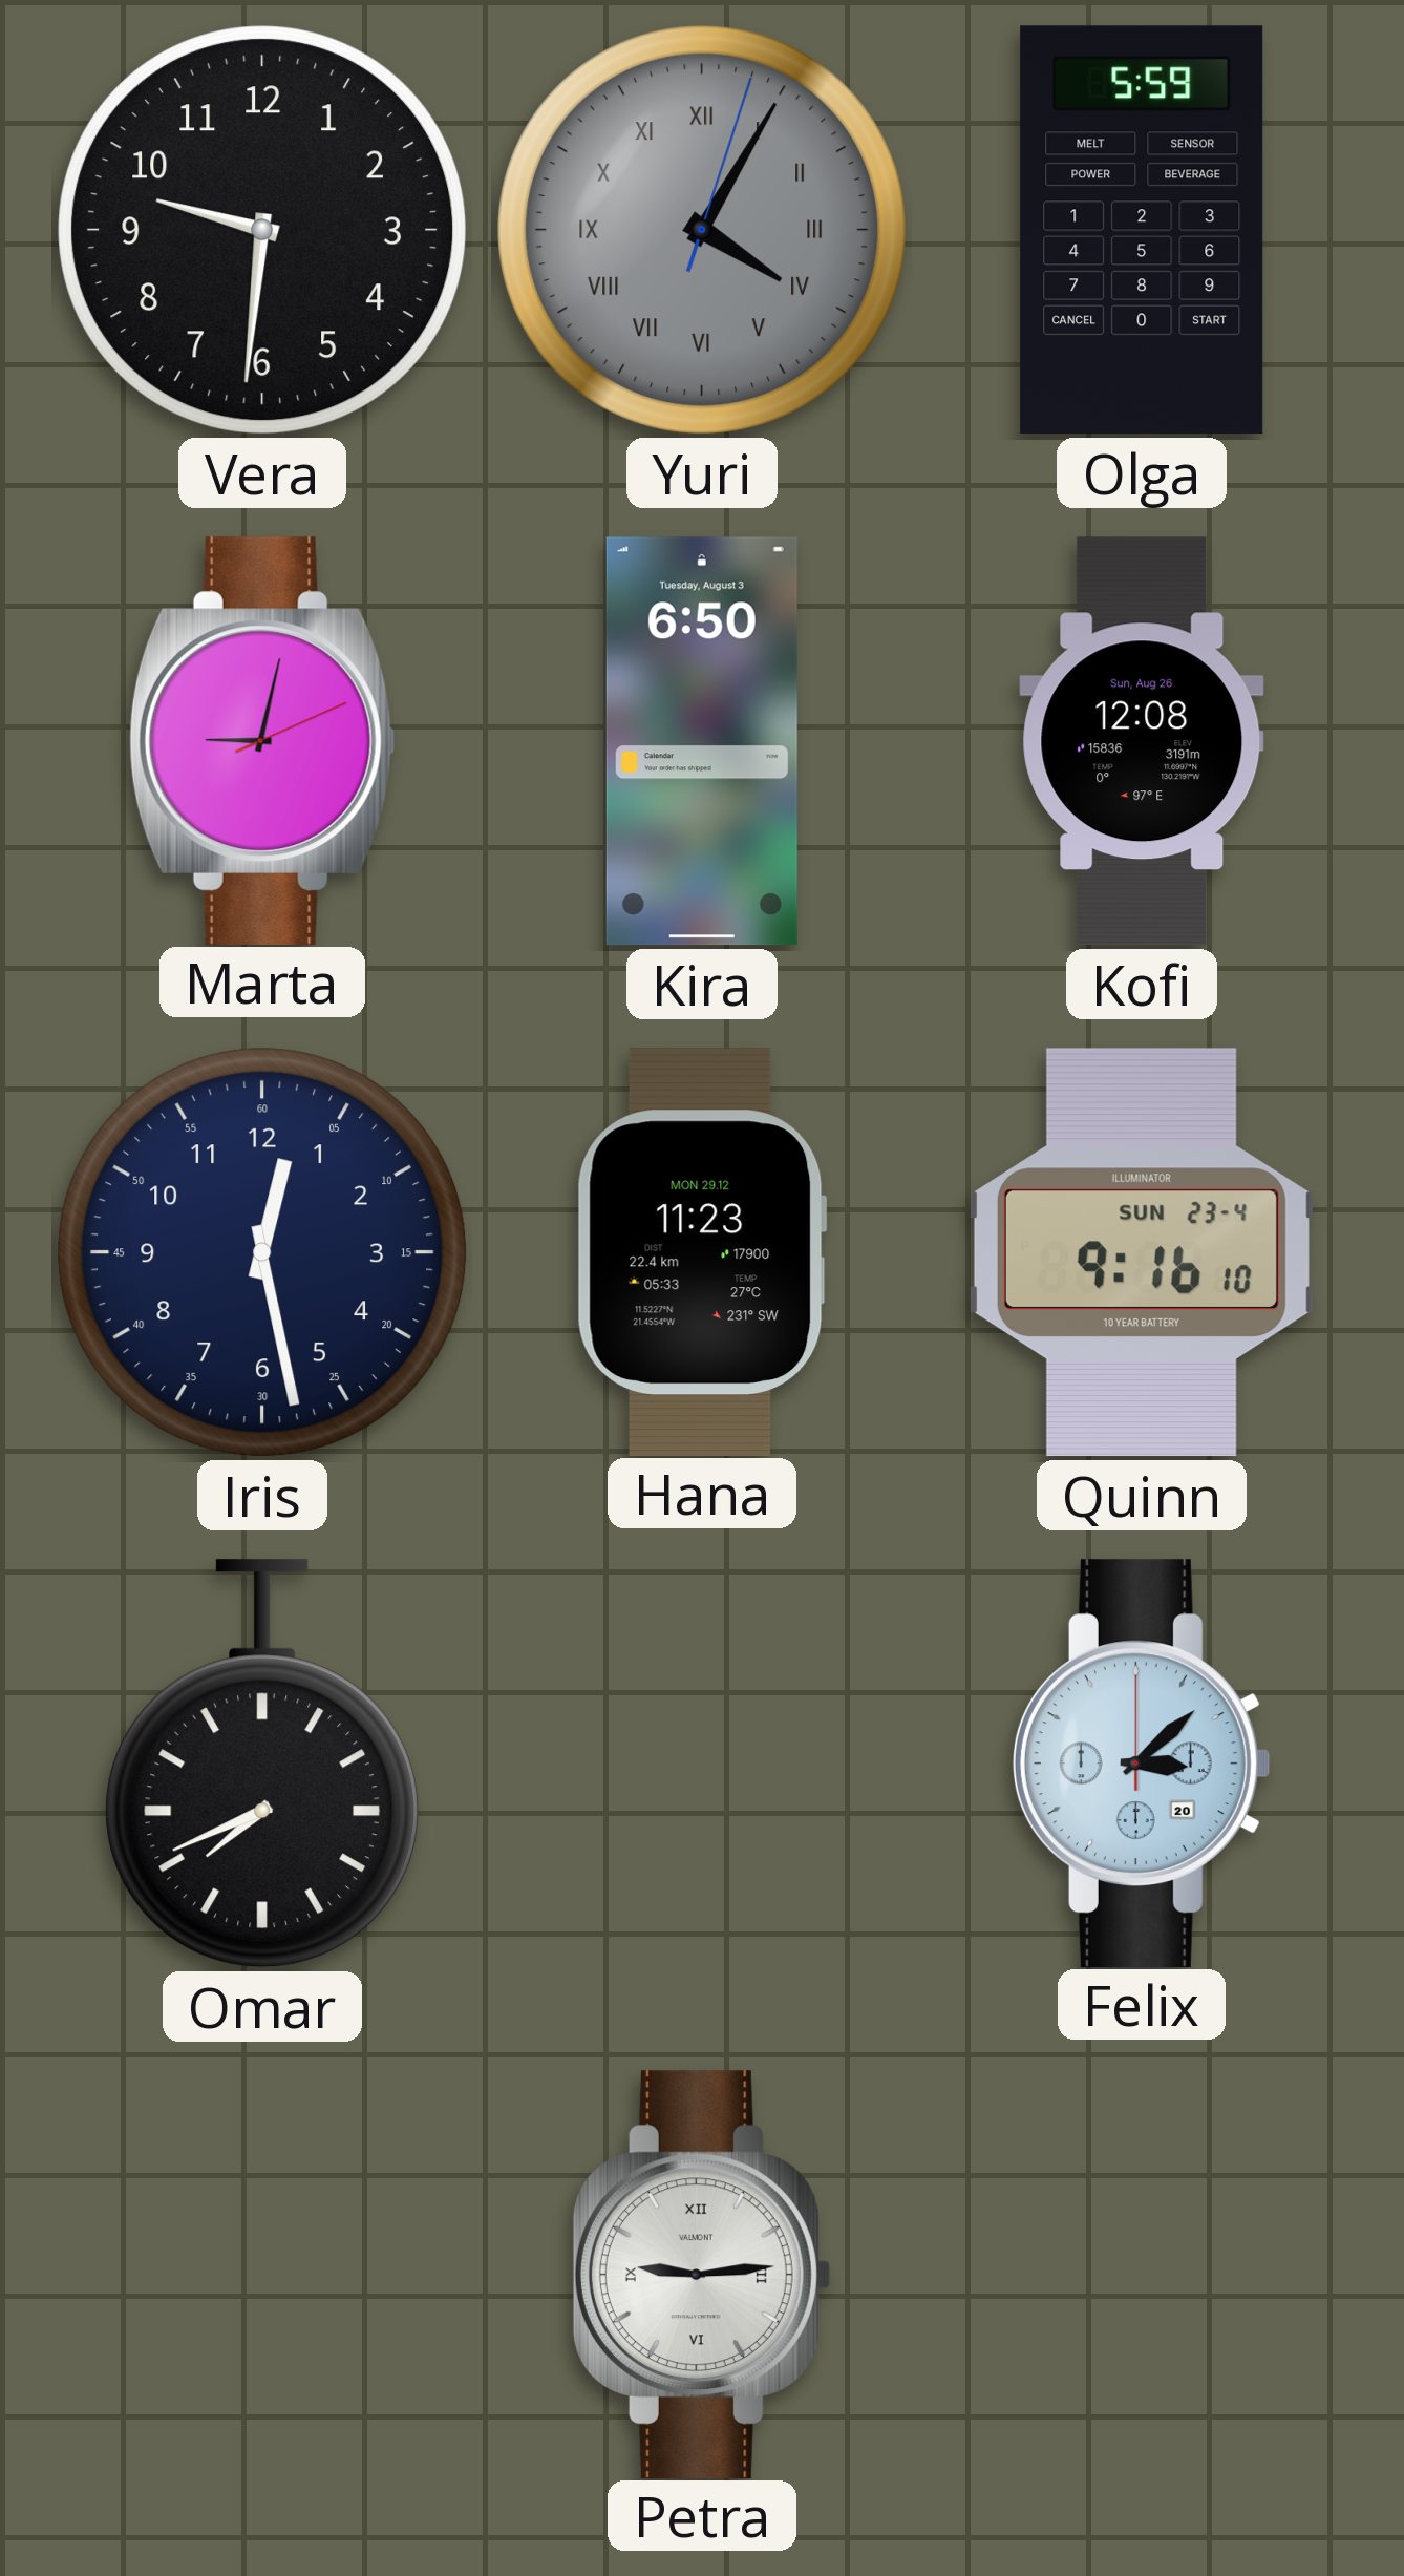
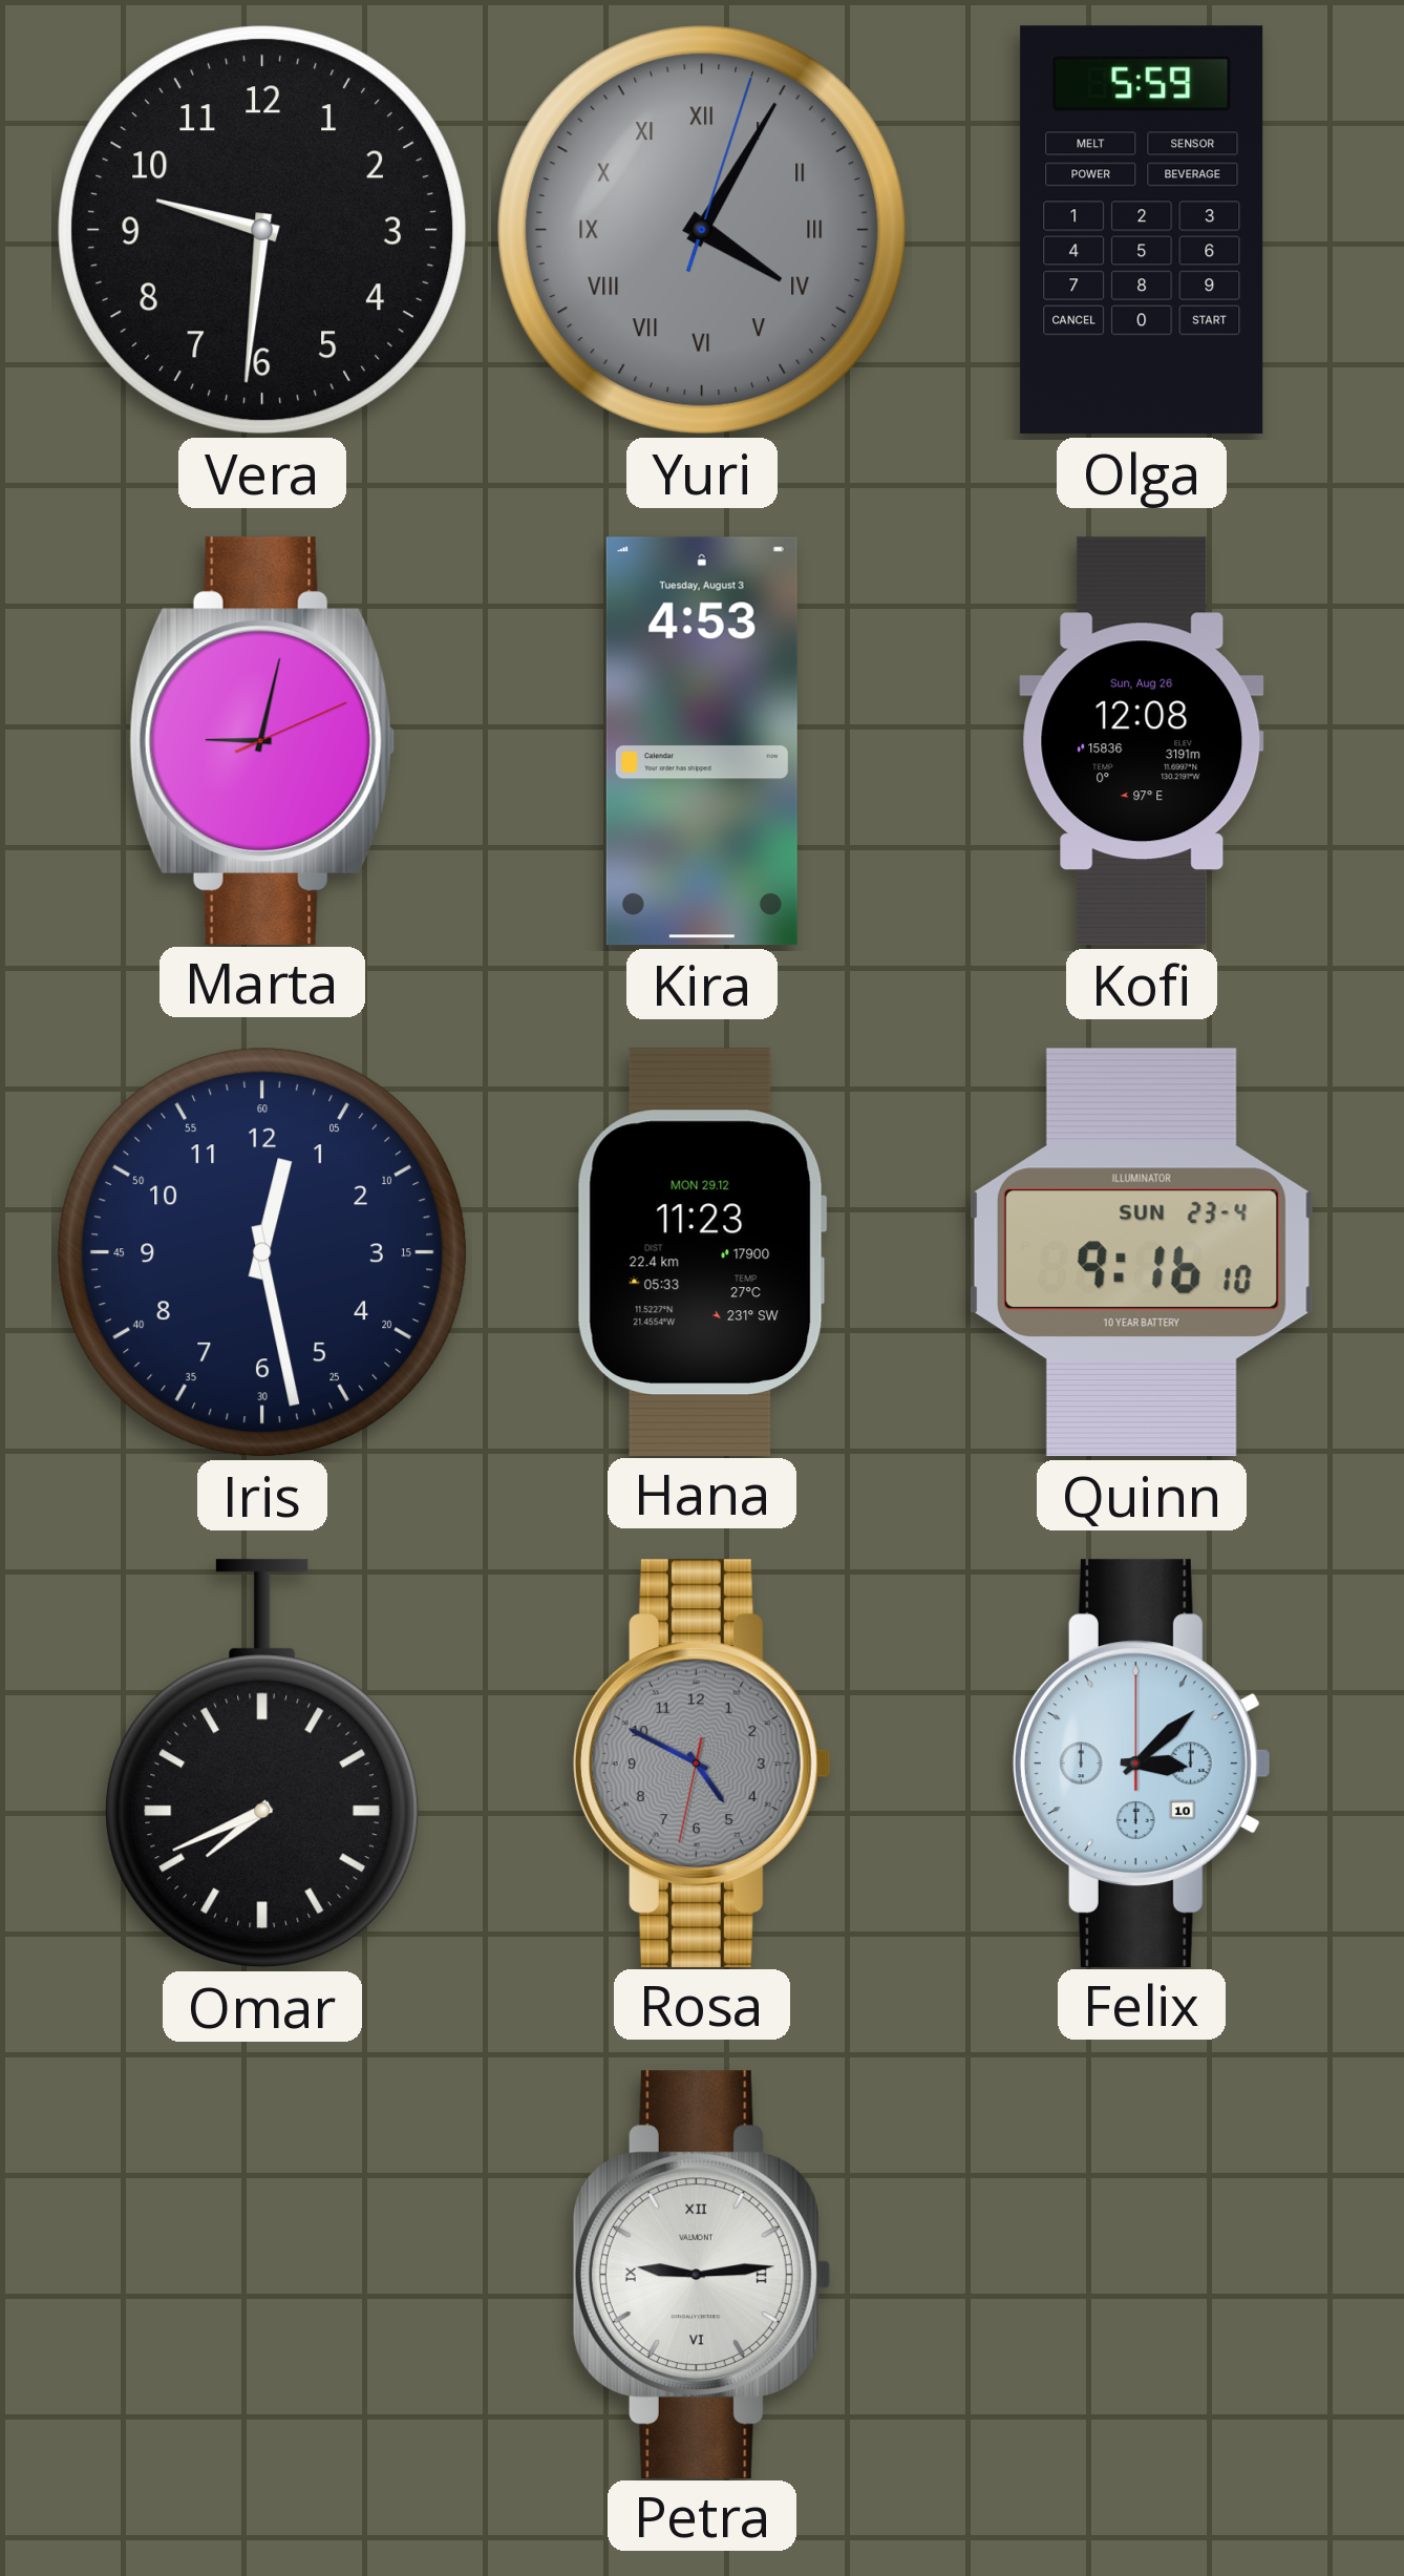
Kira: 6:50 -> 4:53
Rosa: none -> 4:49
Felix date: 20 -> 10
